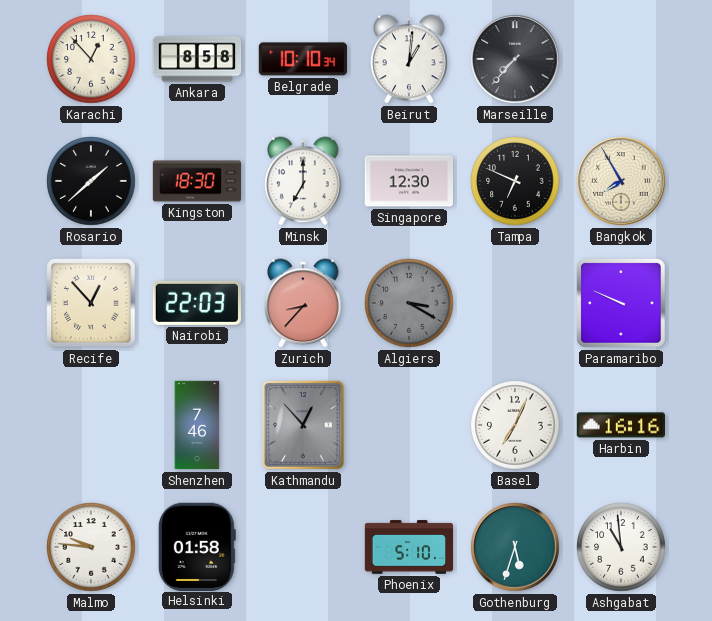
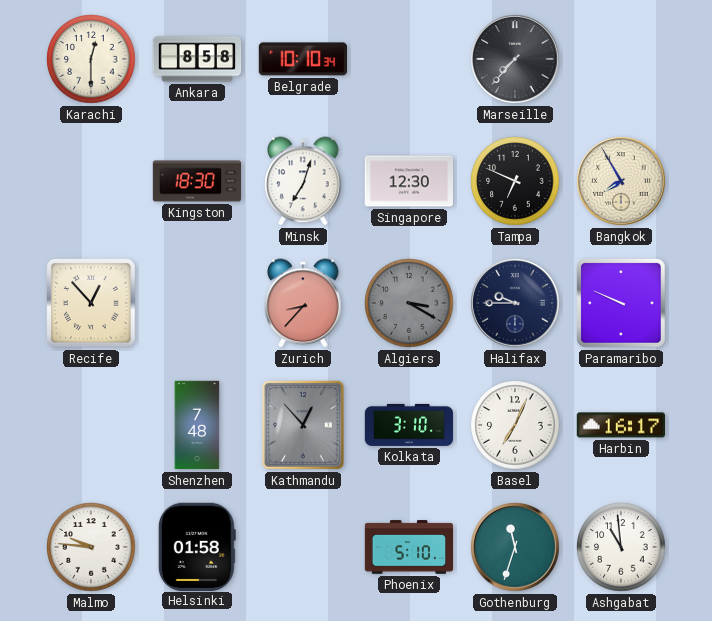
Karachi: 12:53 -> 12:30
Beirut: 1:01 -> none
Rosario: 1:38 -> none
Minsk: 7:00 -> 7:03
Nairobi: 22:03 -> none
Halifax: none -> 9:45
Shenzhen: 7:46 -> 7:48
Kolkata: none -> 3:10
Harbin: 16:16 -> 16:17
Gothenburg: 5:33 -> 11:33
